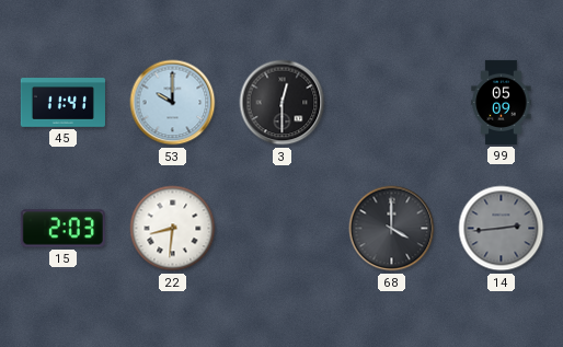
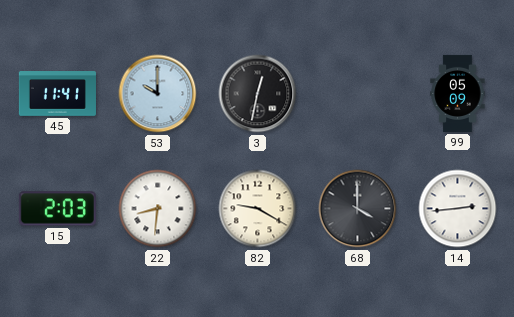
3: 12:30 -> 12:32
82: none -> 9:20
14 dial: grey -> white
